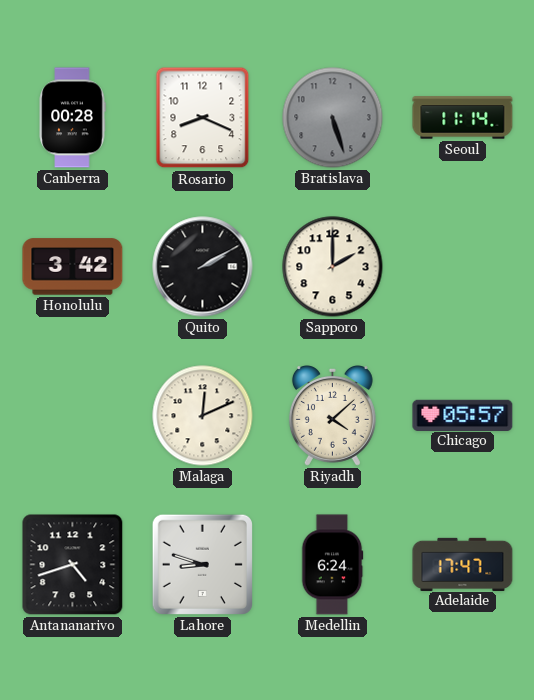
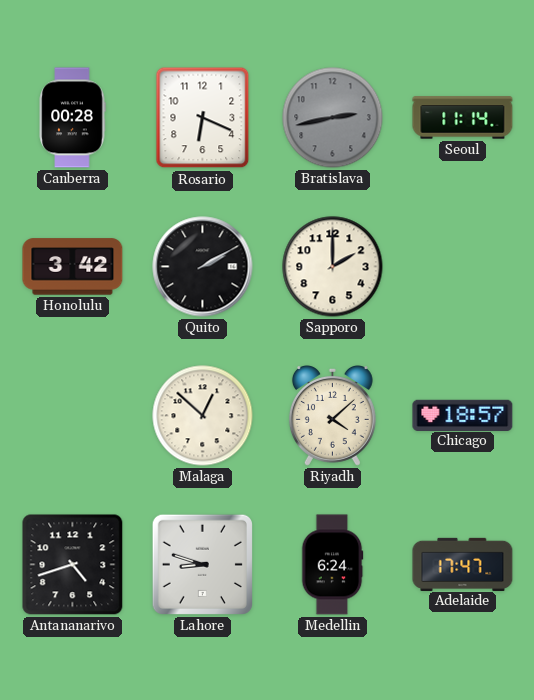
Rosario: 8:19 -> 6:19
Bratislava: 5:27 -> 2:43
Malaga: 12:11 -> 12:52
Chicago: 05:57 -> 18:57
